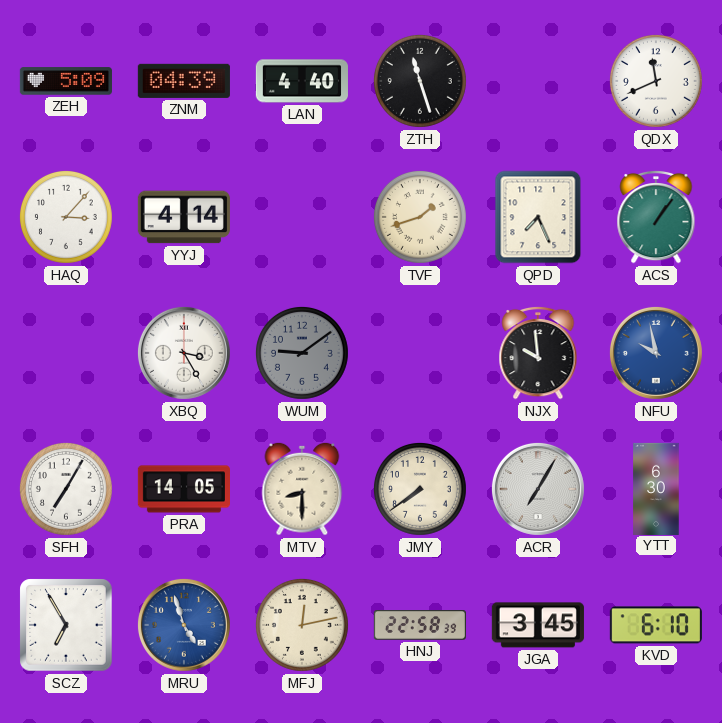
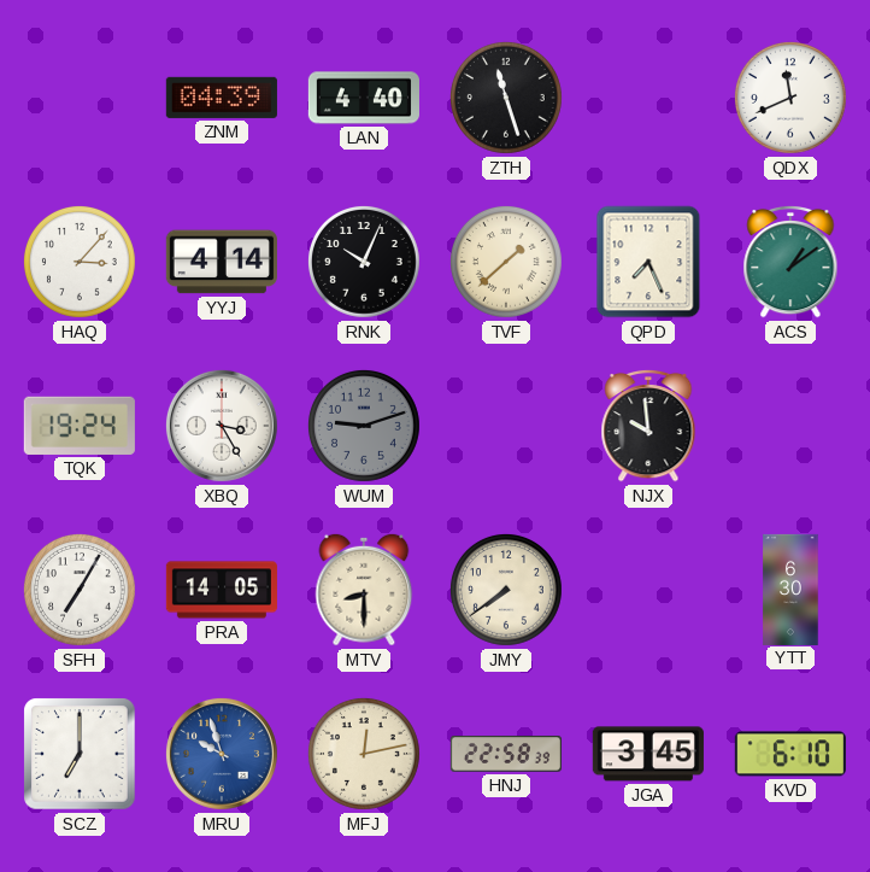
ZEH: 5:09 -> none
RNK: none -> 10:04
TVF: 1:42 -> 1:38
ACS: 1:06 -> 1:09
TQK: none -> 19:24
WUM: 9:09 -> 9:12
NFU: 9:58 -> none
ACR: 7:05 -> none
SCZ: 6:55 -> 7:00
MRU: 4:57 -> 9:57
